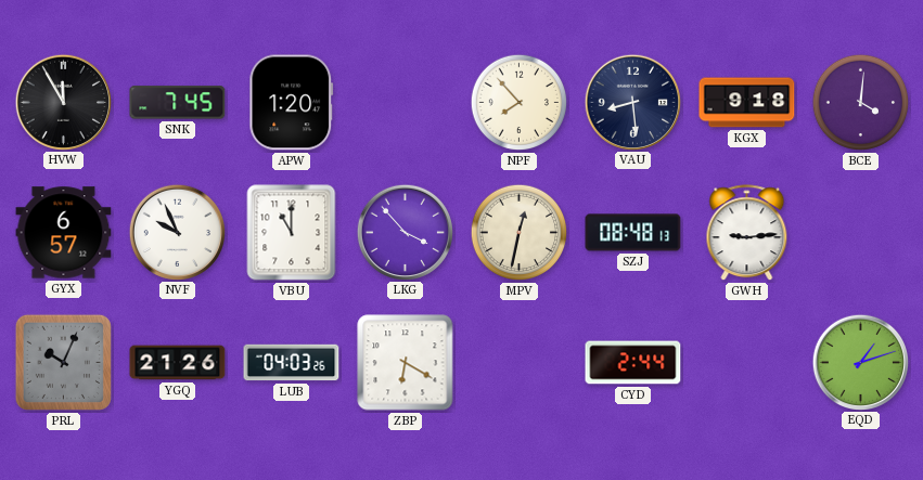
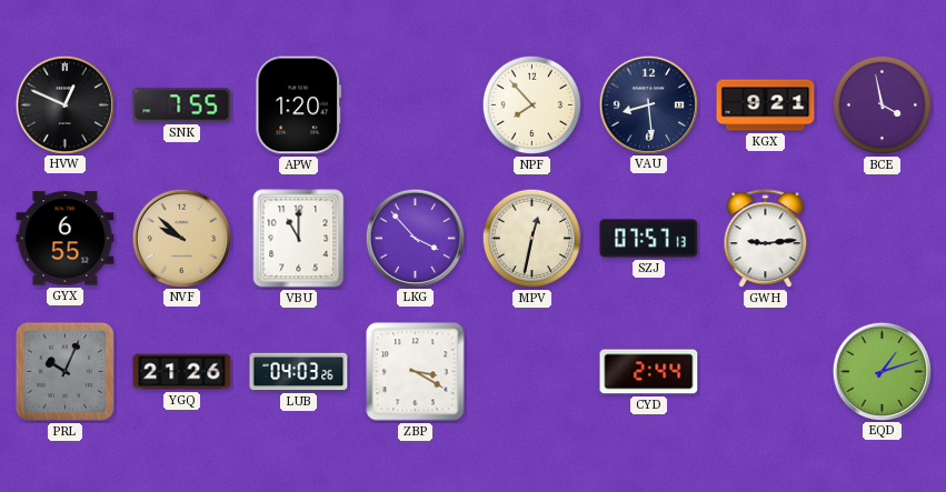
HVW: 11:55 -> 12:49
SNK: 7:45 -> 7:55
KGX: 9:18 -> 9:21
BCE: 4:01 -> 3:58
GYX: 6:57 -> 6:55
NVF: 9:56 -> 9:52
NVF dial: white -> champagne
SZJ: 08:48 -> 07:57
ZBP: 6:20 -> 3:20
